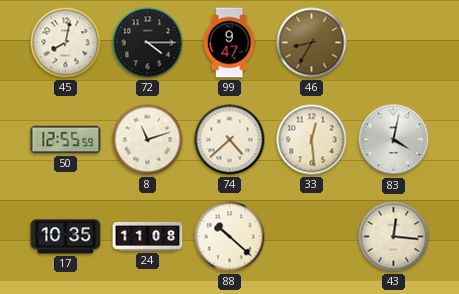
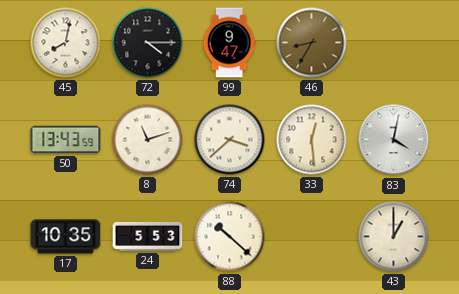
50: 12:55 -> 13:43
74: 4:38 -> 3:38
24: 11:08 -> 5:53
43: 12:16 -> 1:00
